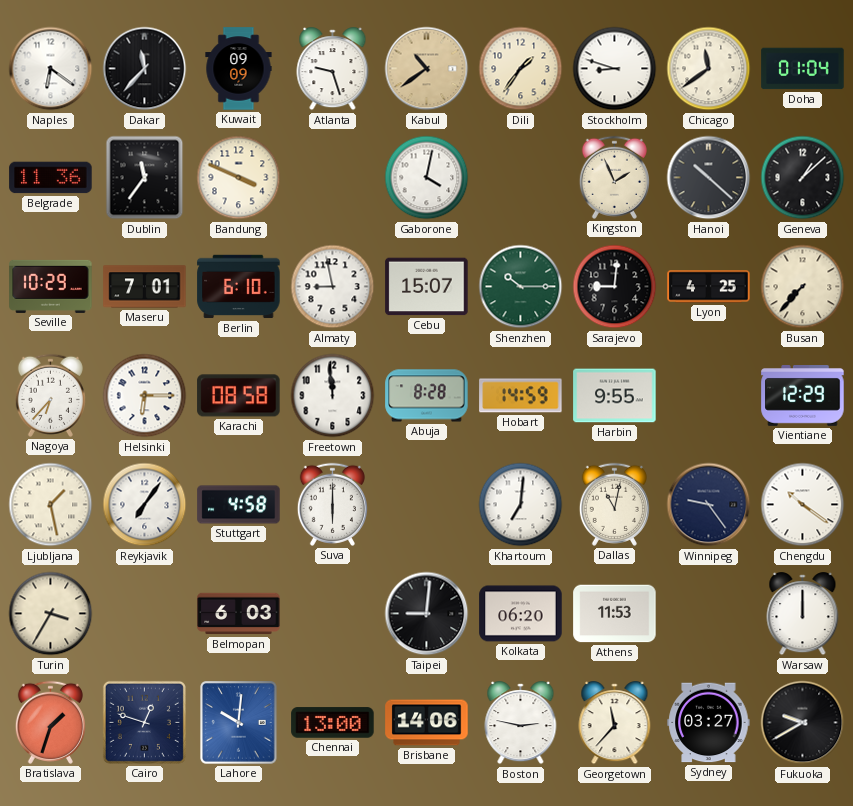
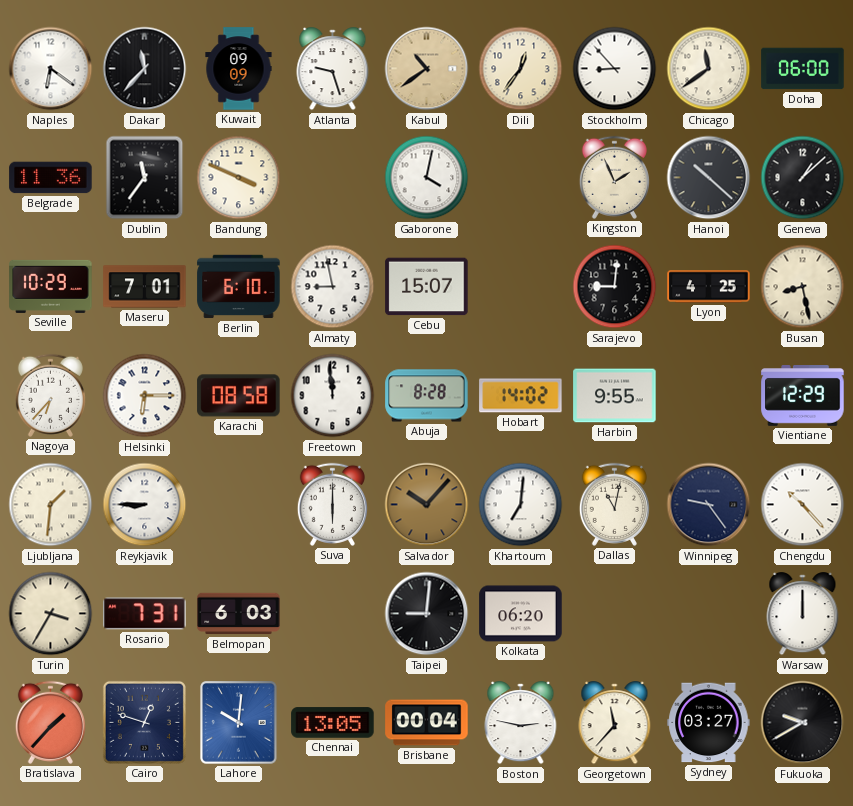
Dili: 1:36 -> 12:36
Stockholm: 8:48 -> 8:53
Doha: 01:04 -> 06:00
Shenzhen: 10:15 -> none
Busan: 7:37 -> 8:28
Hobart: 14:59 -> 14:02
Ljubljana: 1:28 -> 1:31
Reykjavik: 7:06 -> 8:45
Stuttgart: 4:58 -> none
Salvador: none -> 10:07
Chengdu: 10:21 -> 10:23
Rosario: none -> 7:31
Athens: 11:53 -> none
Bratislava: 1:33 -> 1:37
Chennai: 13:00 -> 13:05
Brisbane: 14:06 -> 00:04
